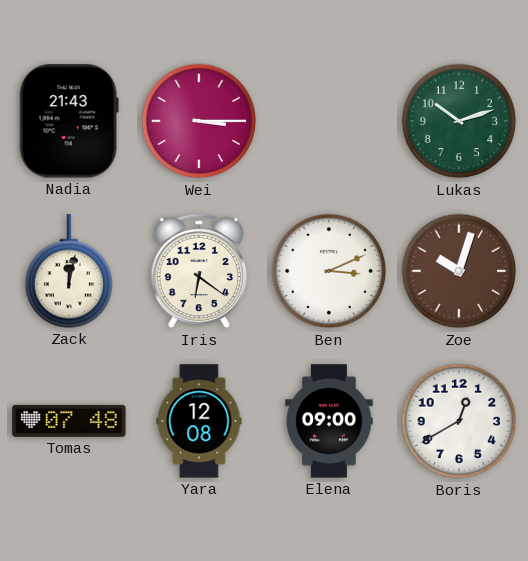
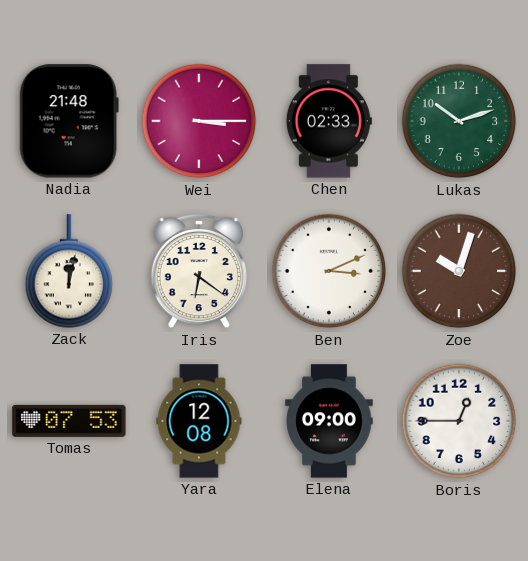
Nadia: 21:43 -> 21:48
Chen: none -> 02:33
Tomas: 07:48 -> 07:53
Boris: 12:40 -> 12:45
